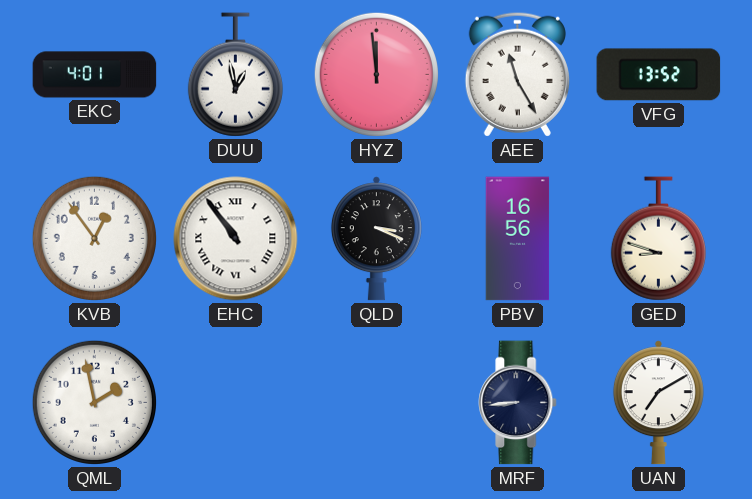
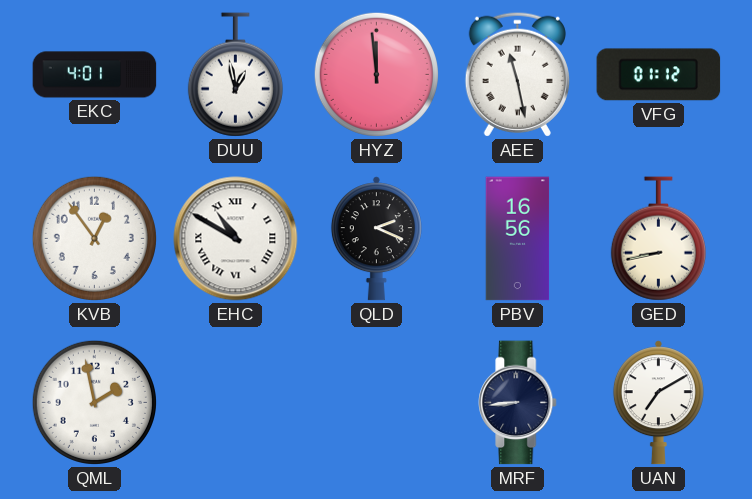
AEE: 11:25 -> 11:28
VFG: 13:52 -> 01:12
EHC: 10:54 -> 10:50
QLD: 3:19 -> 2:19
GED: 8:48 -> 8:43
